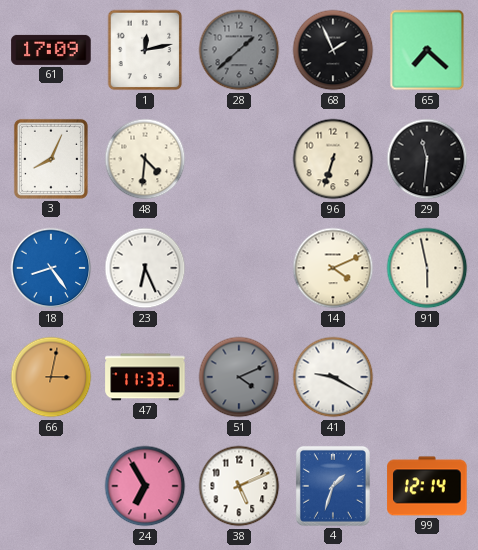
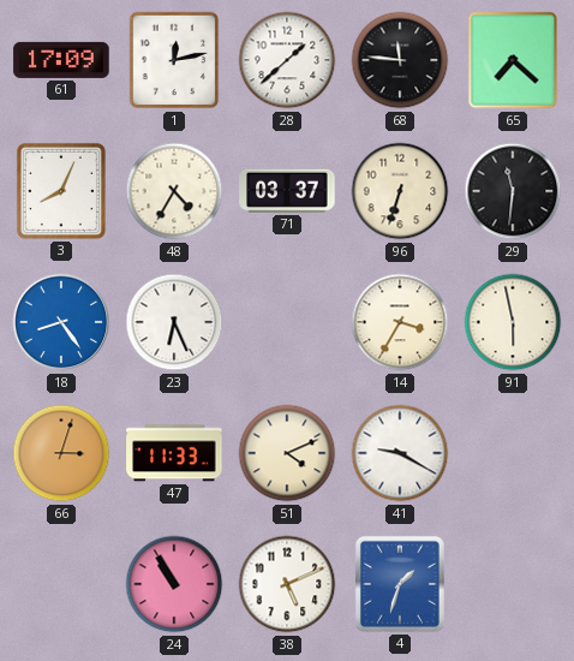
28 dial: grey -> white
68: 1:56 -> 11:46
48: 4:31 -> 4:35
71: none -> 03:37
14: 4:11 -> 3:35
66: 3:02 -> 3:03
51 dial: grey -> cream
24: 6:55 -> 10:55
99: 12:14 -> none
